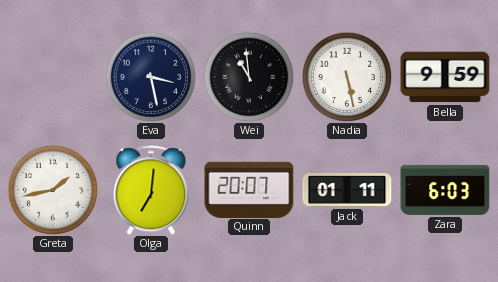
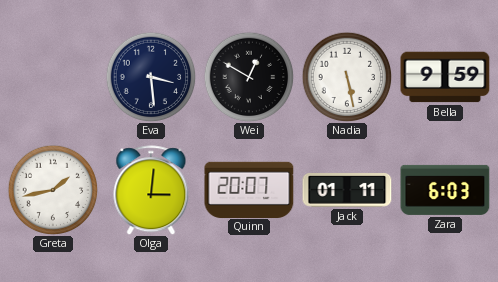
Eva: 3:28 -> 3:29
Wei: 10:59 -> 12:50
Olga: 7:01 -> 3:01
